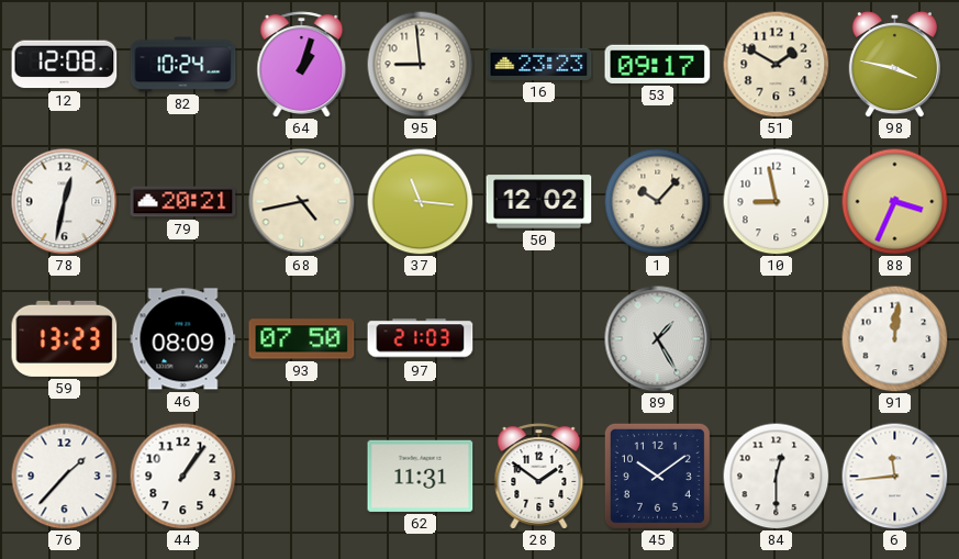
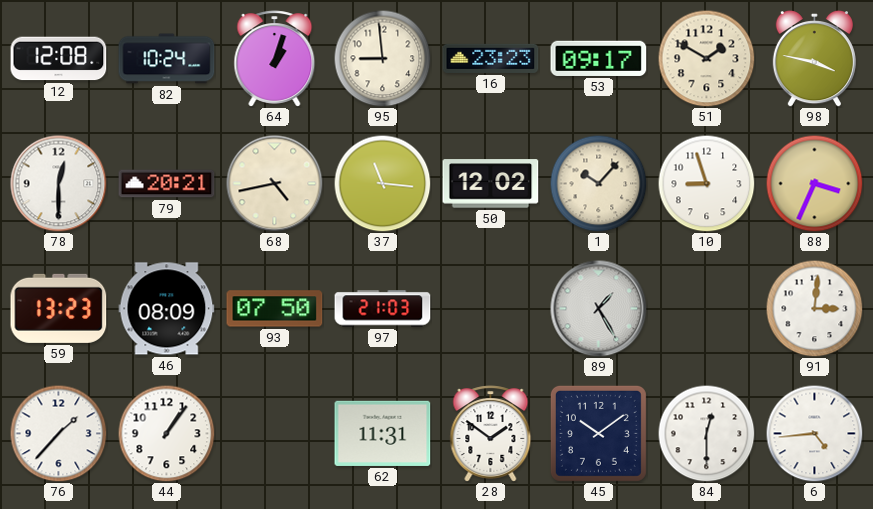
78: 12:32 -> 12:30
10: 8:58 -> 8:57
91: 12:01 -> 3:01
6: 11:44 -> 4:44
